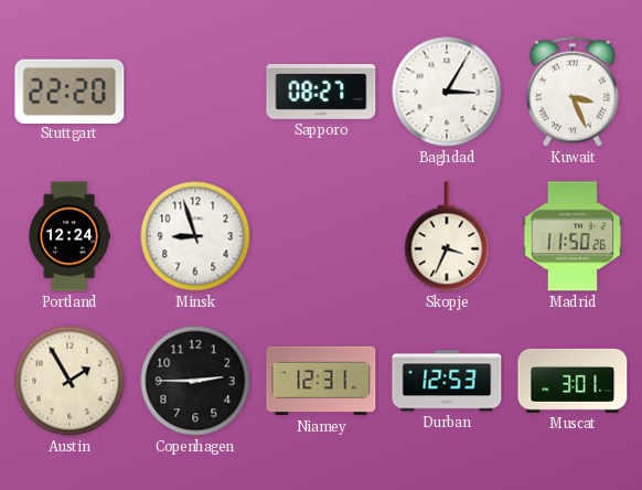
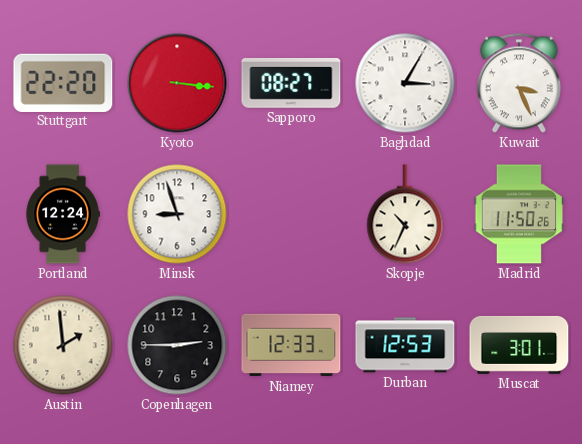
Kyoto: none -> 3:16
Skopje: 3:34 -> 10:34
Austin: 1:55 -> 1:59
Niamey: 12:31 -> 12:33
